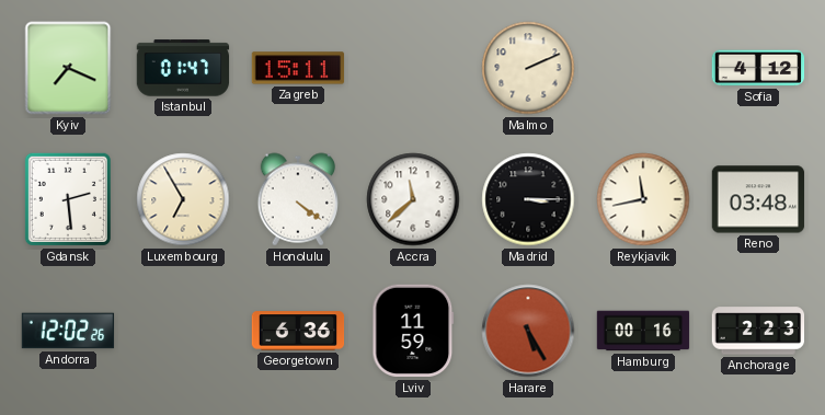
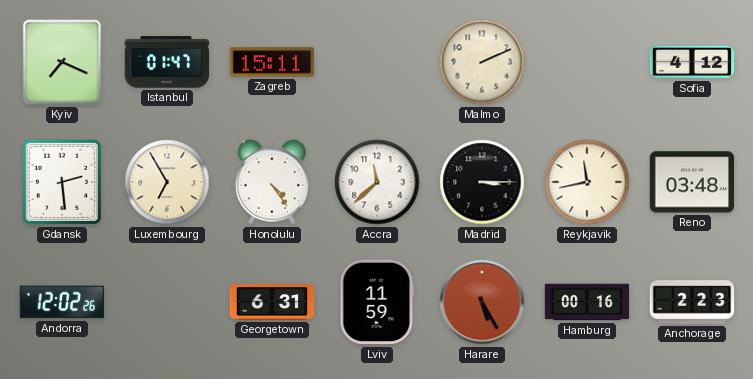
Honolulu: 4:21 -> 4:24
Georgetown: 6:36 -> 6:31
